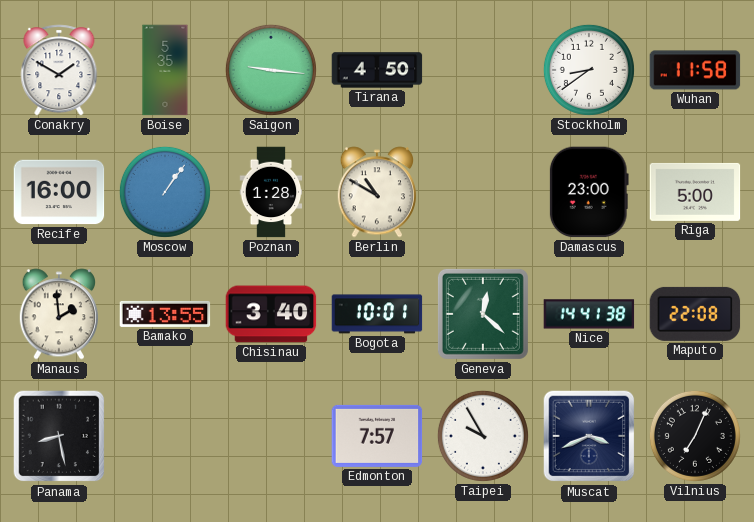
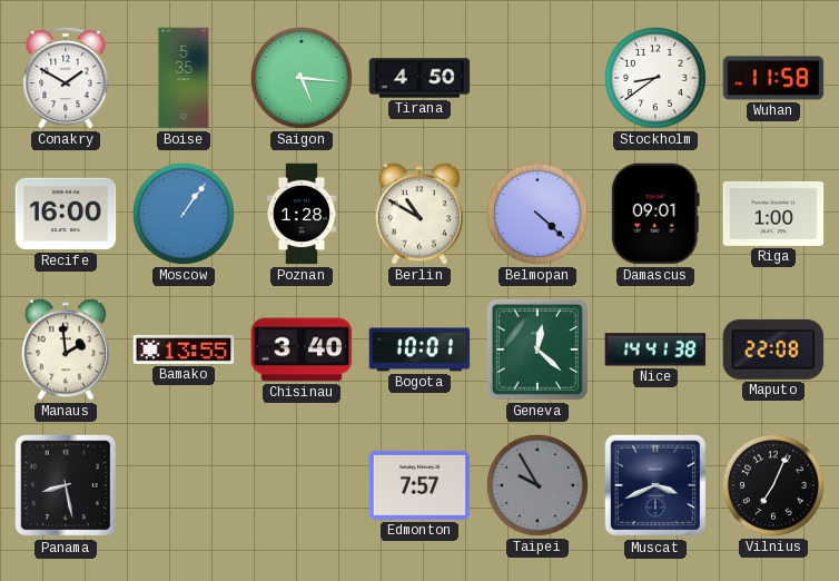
Saigon: 9:16 -> 5:16
Belmopan: none -> 4:22
Damascus: 23:00 -> 09:01
Riga: 5:00 -> 1:00
Taipei dial: white -> grey
